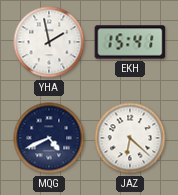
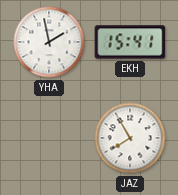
MQG: 4:41 -> none
JAZ: 6:22 -> 7:55
